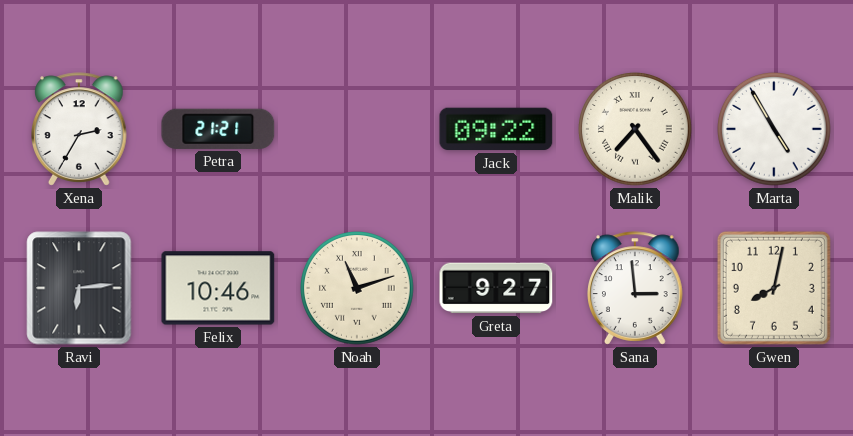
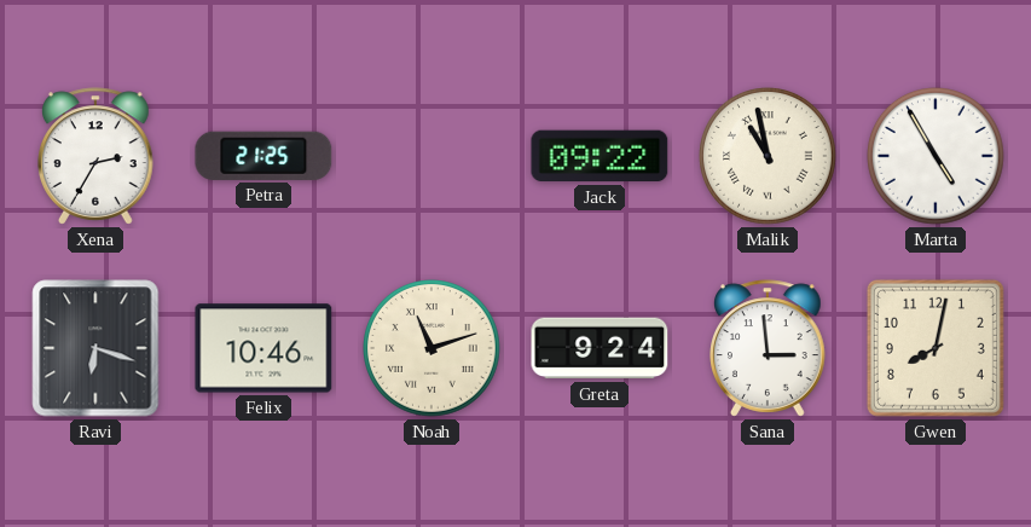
Petra: 21:21 -> 21:25
Malik: 7:24 -> 10:58
Ravi: 6:14 -> 6:18
Greta: 9:27 -> 9:24
